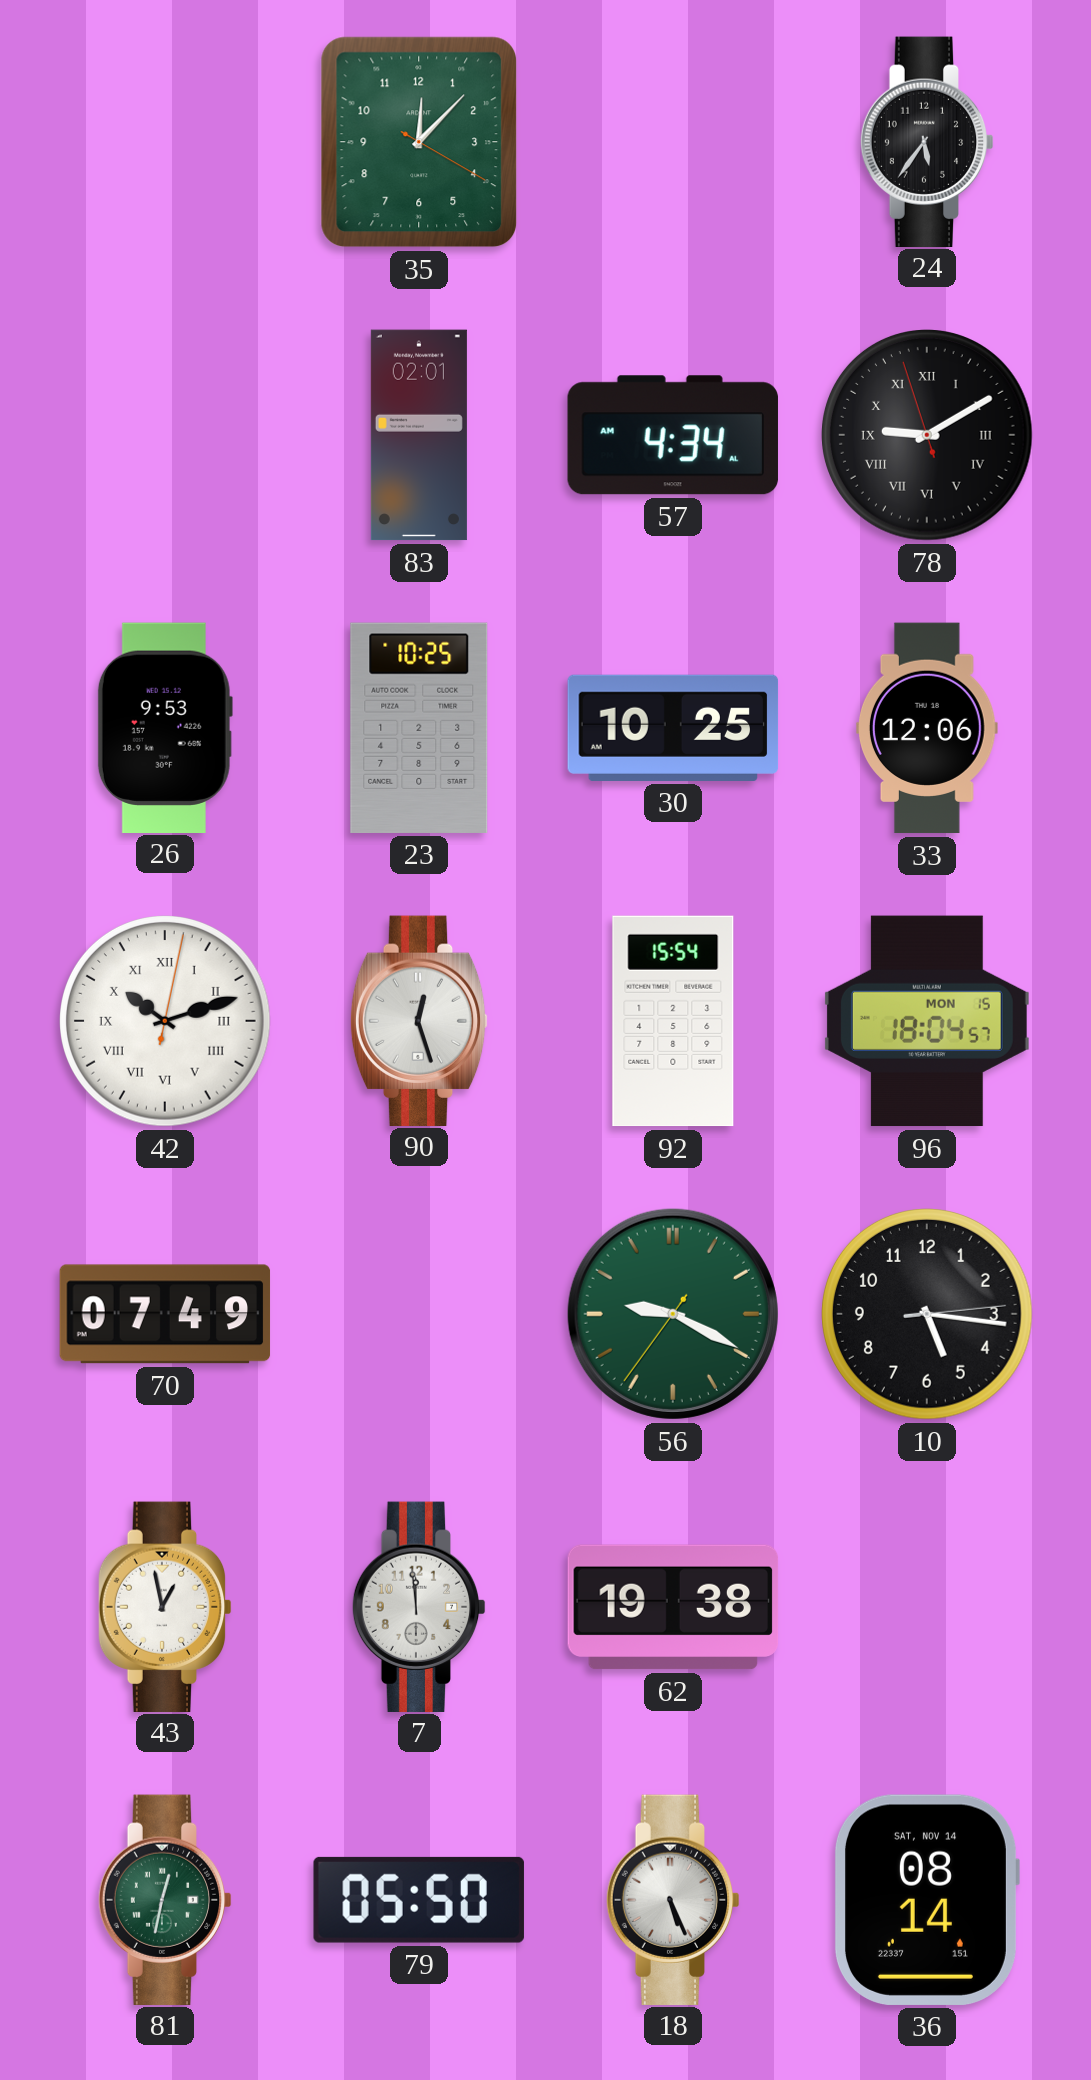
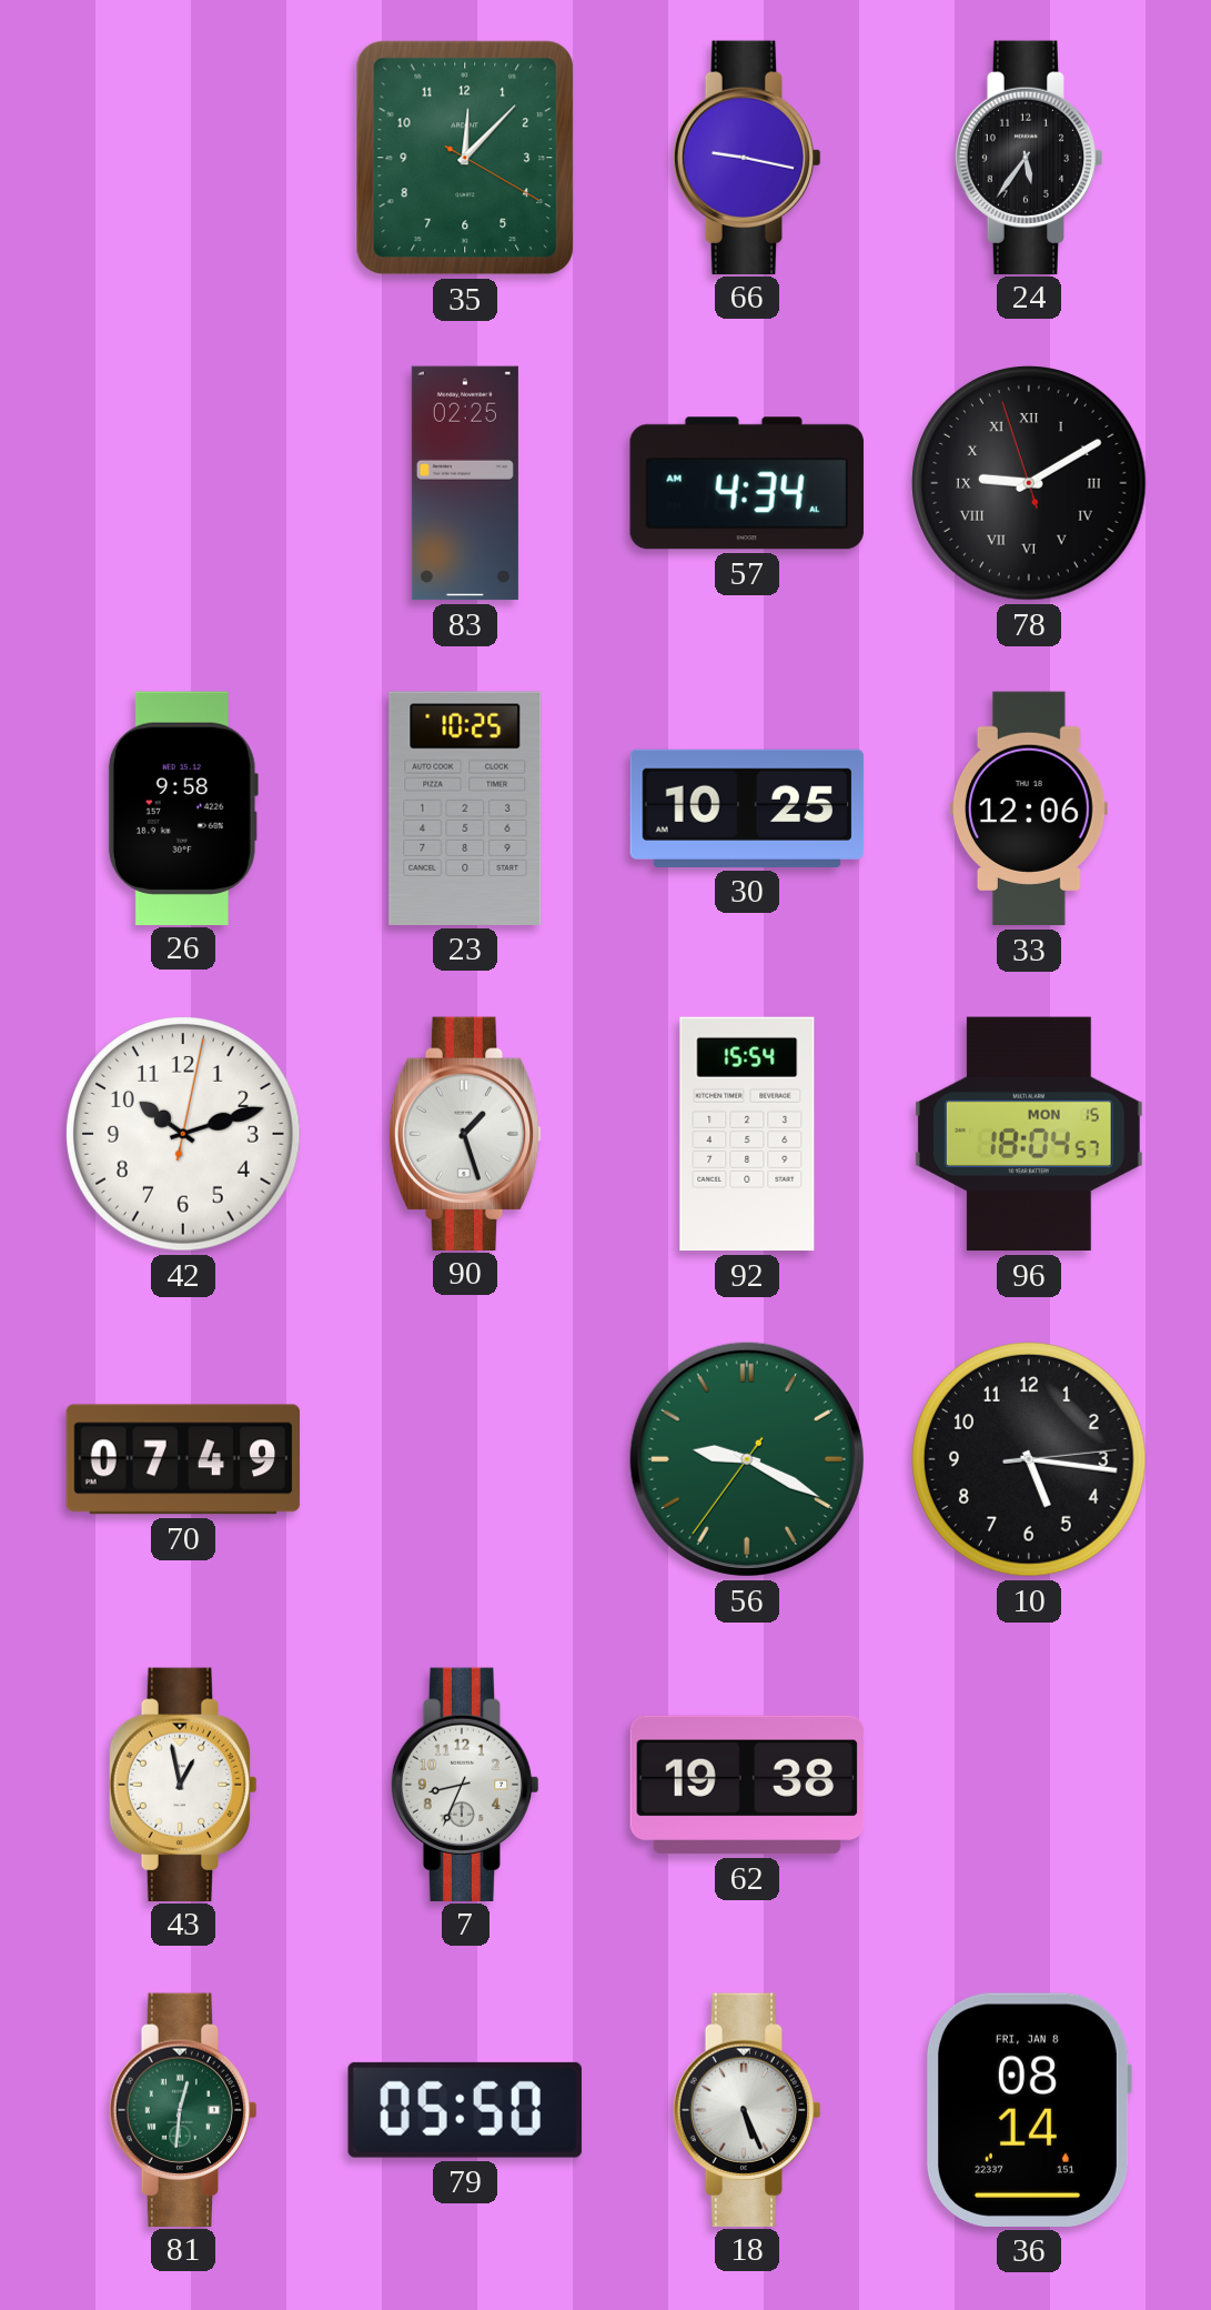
66: none -> 9:17
83: 02:01 -> 02:25
26: 9:53 -> 9:58
42 numerals: Roman -> Arabic
90: 12:27 -> 1:27
7: 11:59 -> 8:34
81: 12:32 -> 12:31
36 date: SAT, NOV 14 -> FRI, JAN 8
